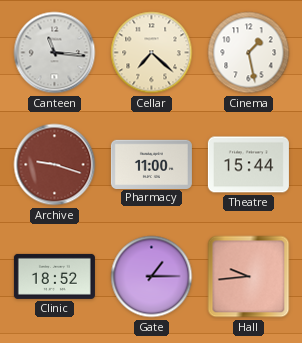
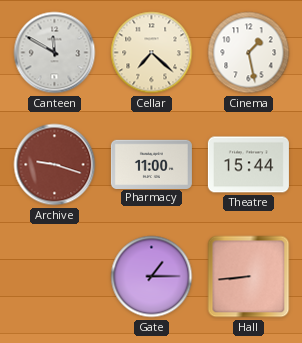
Canteen: 11:16 -> 11:50
Clinic: 18:52 -> none
Hall: 9:44 -> 8:44
